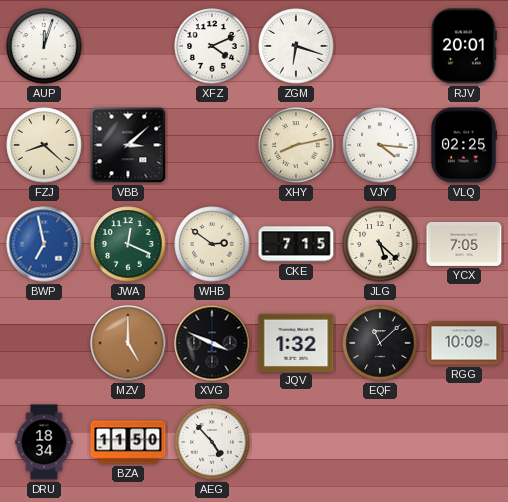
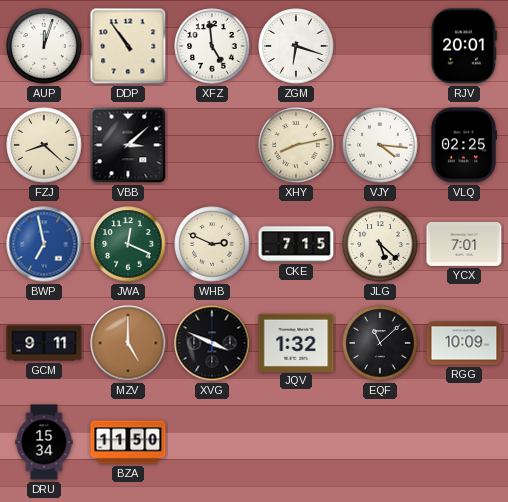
DDP: none -> 10:54
XFZ: 4:11 -> 4:59
WHB: 2:51 -> 2:49
YCX: 7:05 -> 7:01
GCM: none -> 9:11
DRU: 18:34 -> 15:34
AEG: 4:53 -> none
